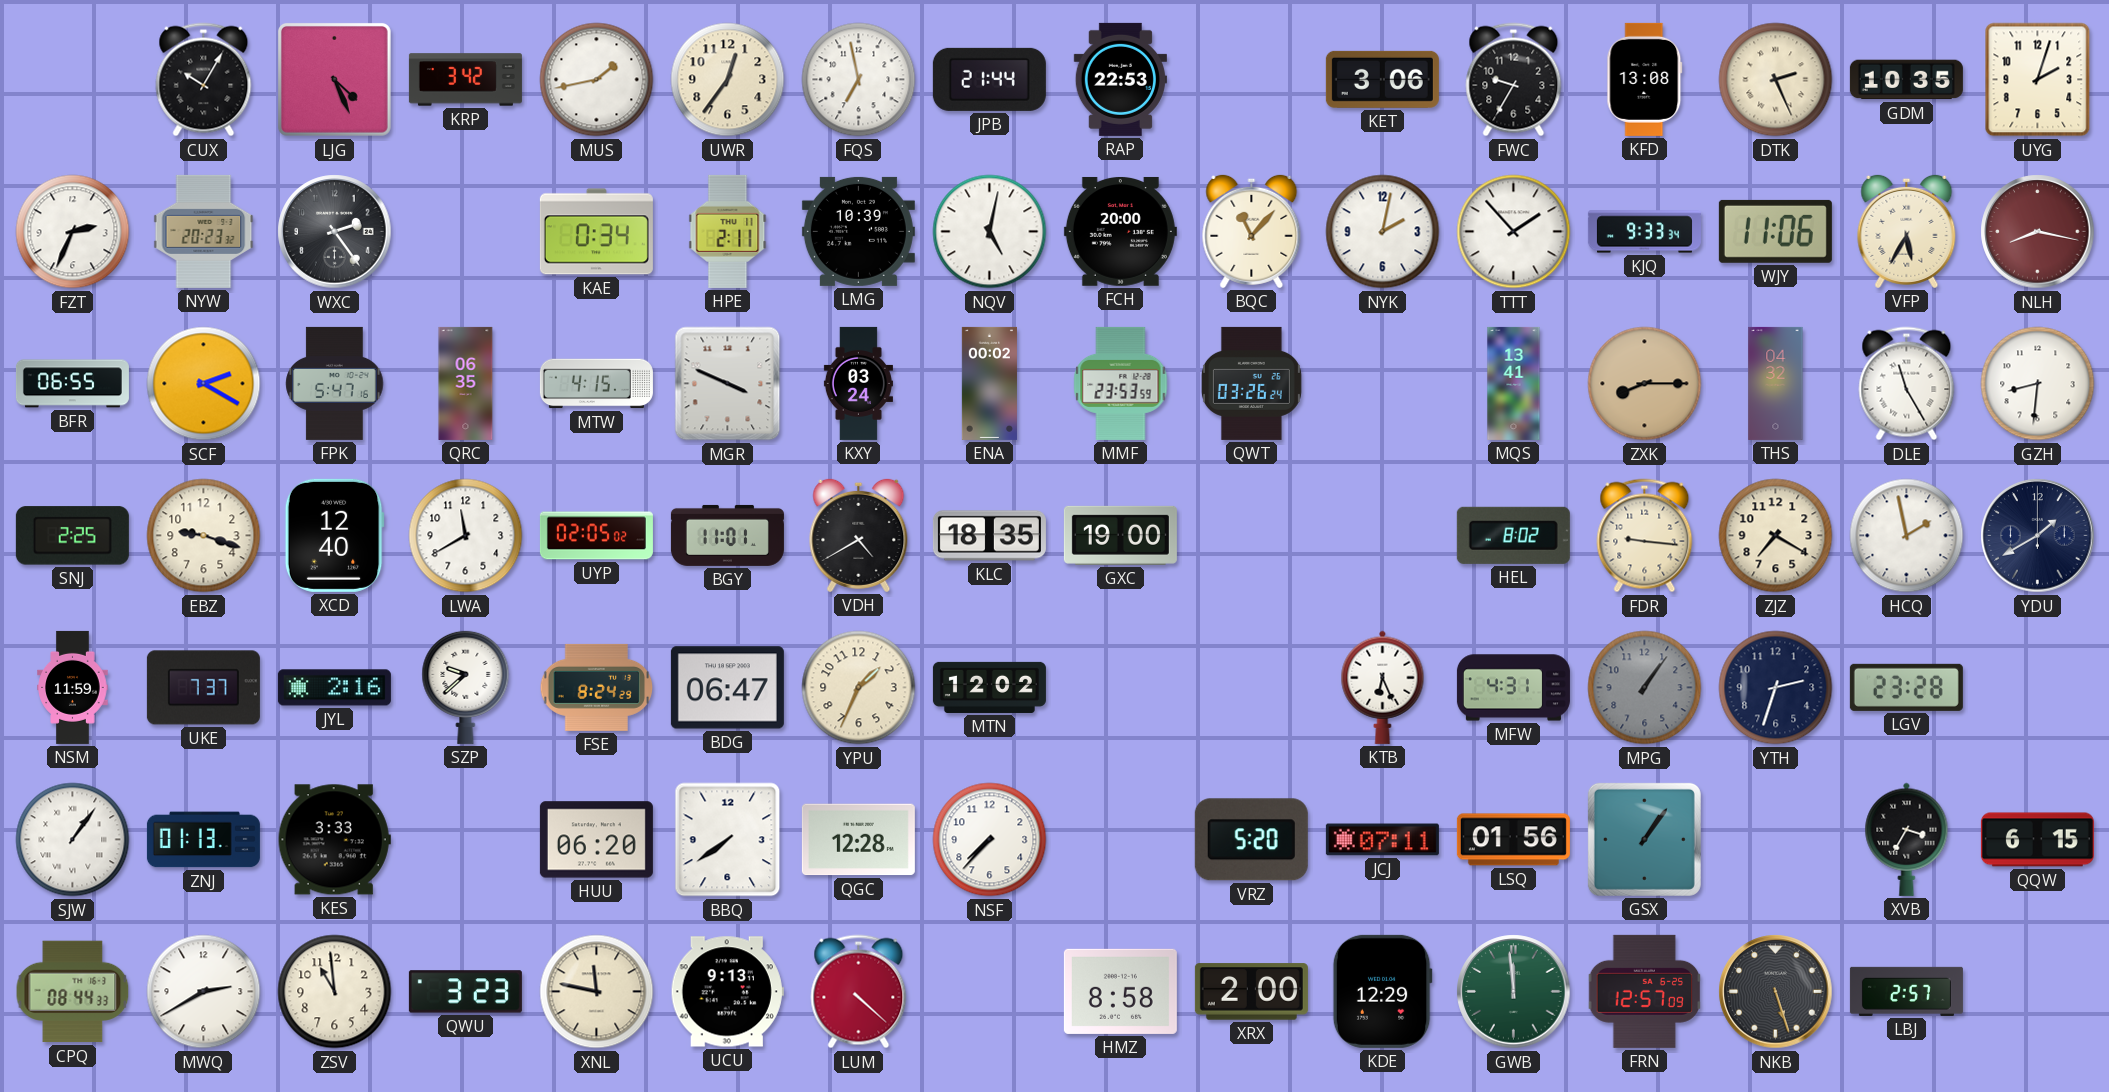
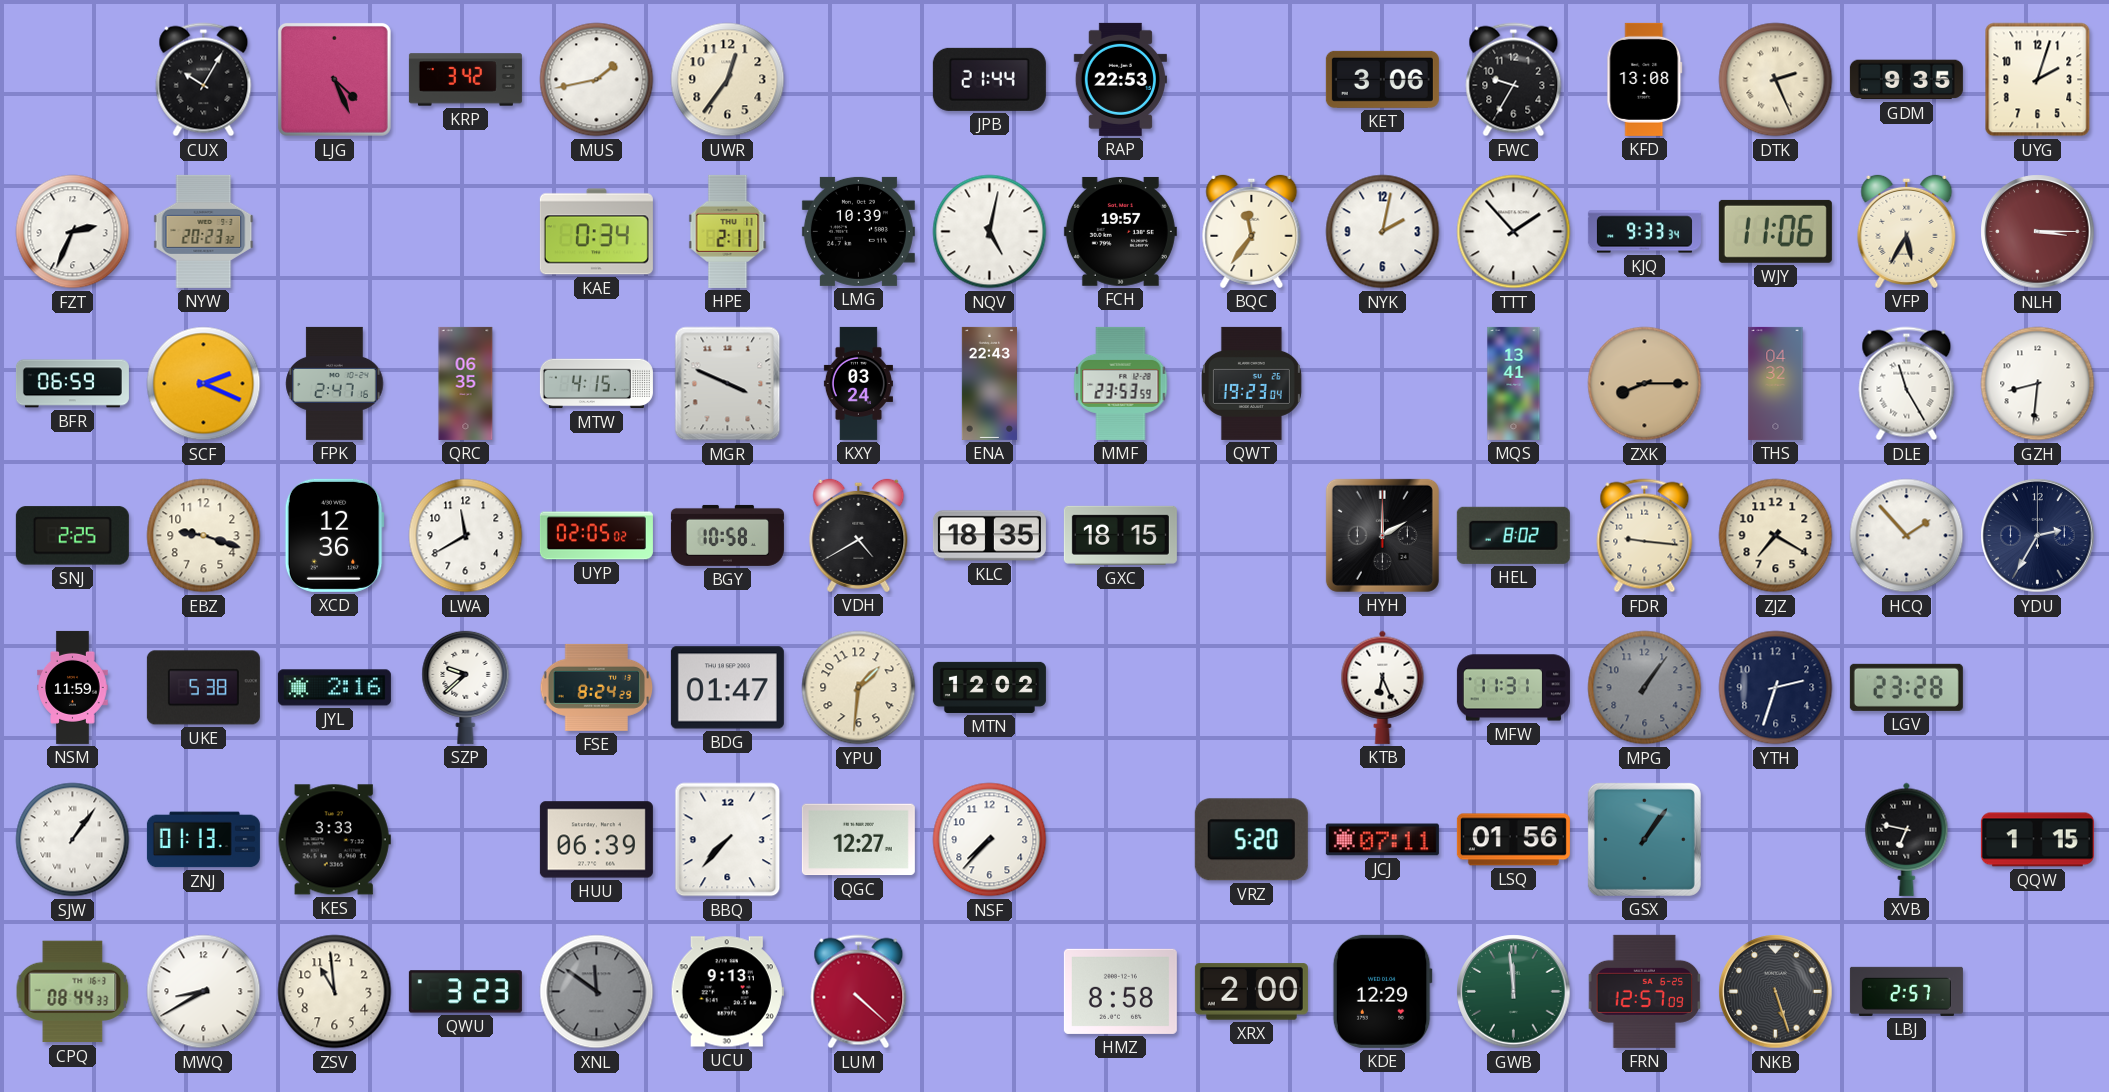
FQS: 6:58 -> none
GDM: 10:35 -> 9:35
WXC: 2:24 -> none
FCH: 20:00 -> 19:57
BQC: 11:07 -> 11:36
NLH: 8:17 -> 3:15
BFR: 06:55 -> 06:59
SCF: 2:20 -> 2:19
FPK: 5:47 -> 2:47
ENA: 00:02 -> 22:43
QWT: 03:26 -> 19:23
XCD: 12:40 -> 12:36
BGY: 11:01 -> 10:58
GXC: 19:00 -> 18:15
HYH: none -> 2:00
HCQ: 1:58 -> 1:53
YDU: 1:40 -> 2:35
UKE: 7:37 -> 5:38
BDG: 06:47 -> 01:47
YPU: 1:34 -> 1:31
MFW: 4:31 -> 11:31
HUU: 06:20 -> 06:39
BBQ: 7:39 -> 7:37
QGC: 12:28 -> 12:27
XVB: 3:35 -> 6:47
QQW: 6:15 -> 1:15
MWQ: 2:40 -> 8:40
XNL: 11:47 -> 11:51
XNL dial: cream -> grey
